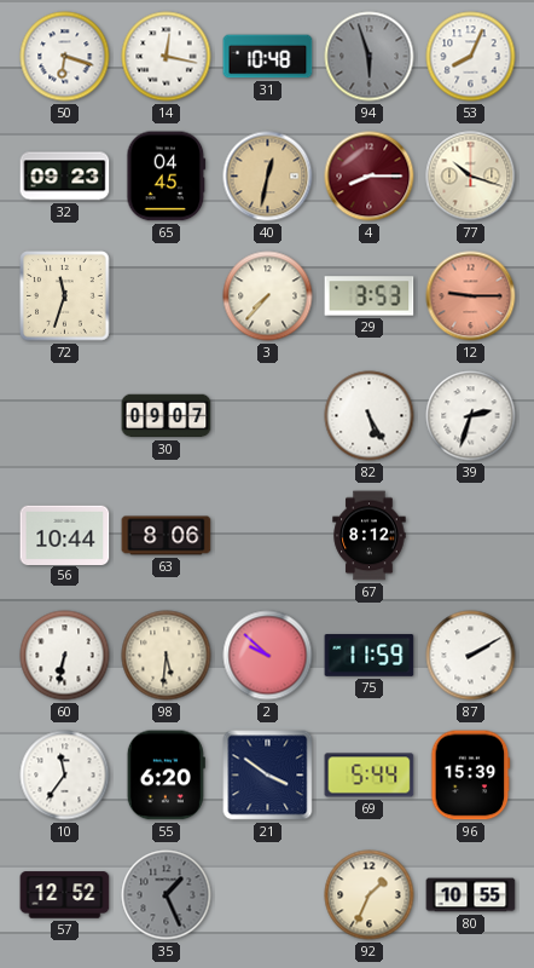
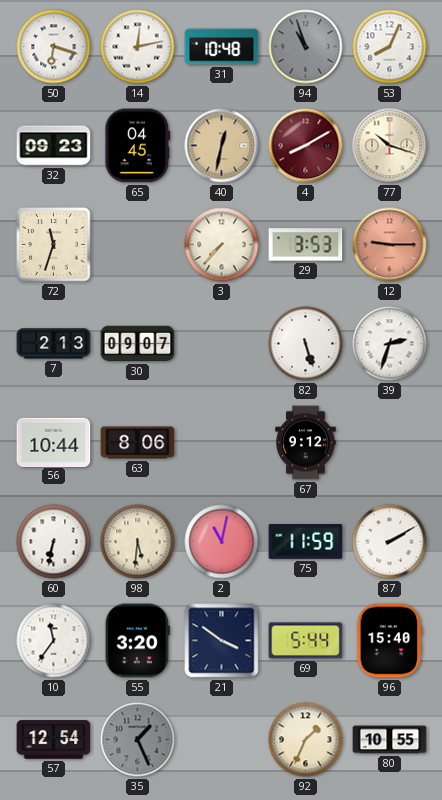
14: 12:17 -> 12:13
94: 5:57 -> 10:57
4: 8:15 -> 8:10
7: none -> 2:13
82: 5:25 -> 5:27
67: 8:12 -> 9:12
2: 9:52 -> 11:02
55: 6:20 -> 3:20
96: 15:39 -> 15:40
57: 12:52 -> 12:54
